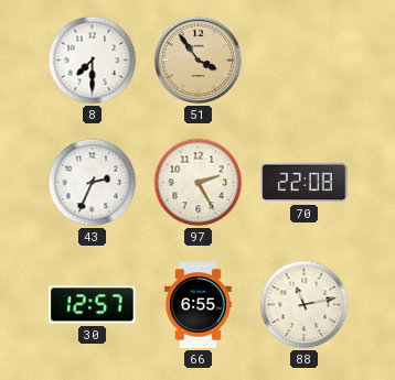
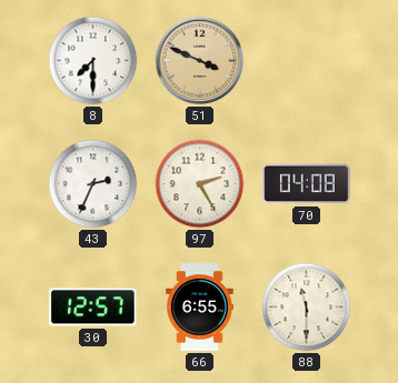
51: 3:54 -> 3:49
70: 22:08 -> 04:08
88: 11:13 -> 11:30
